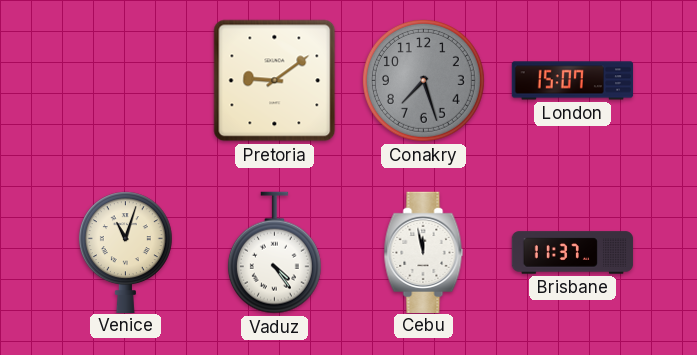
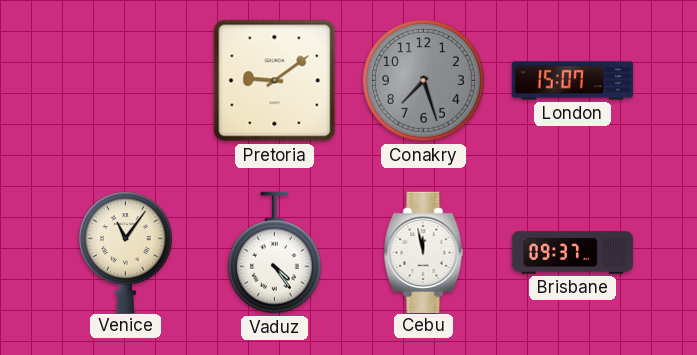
Venice: 11:03 -> 11:06
Brisbane: 11:37 -> 09:37
